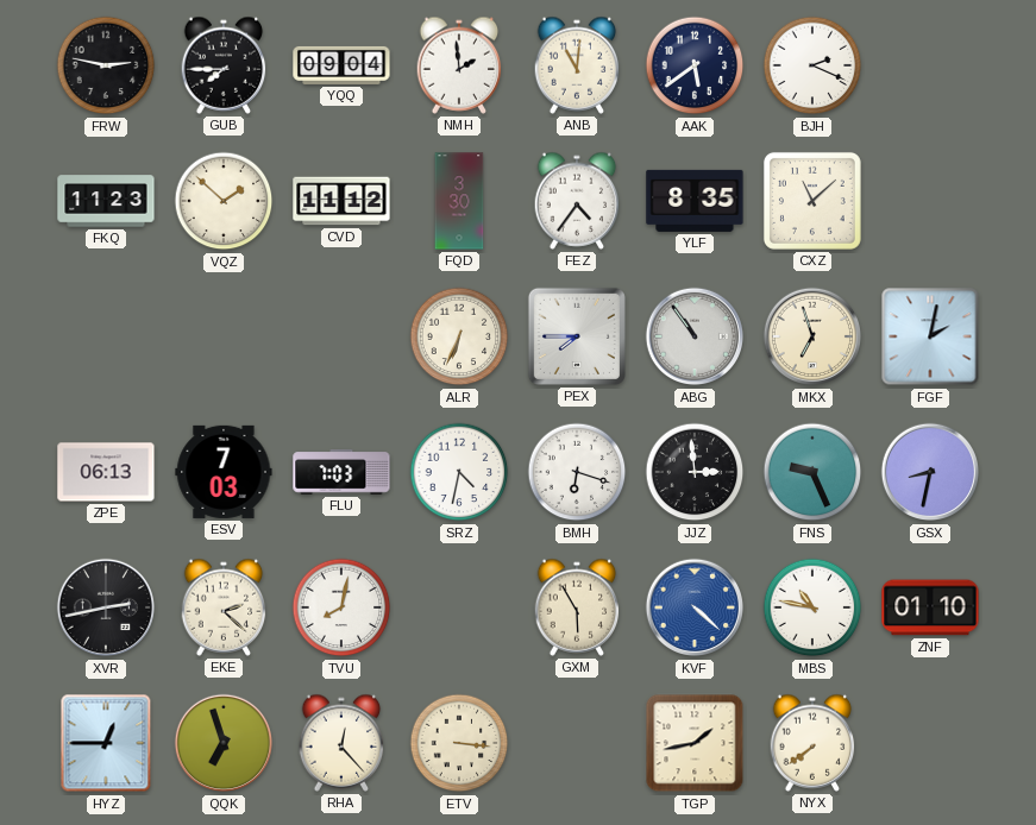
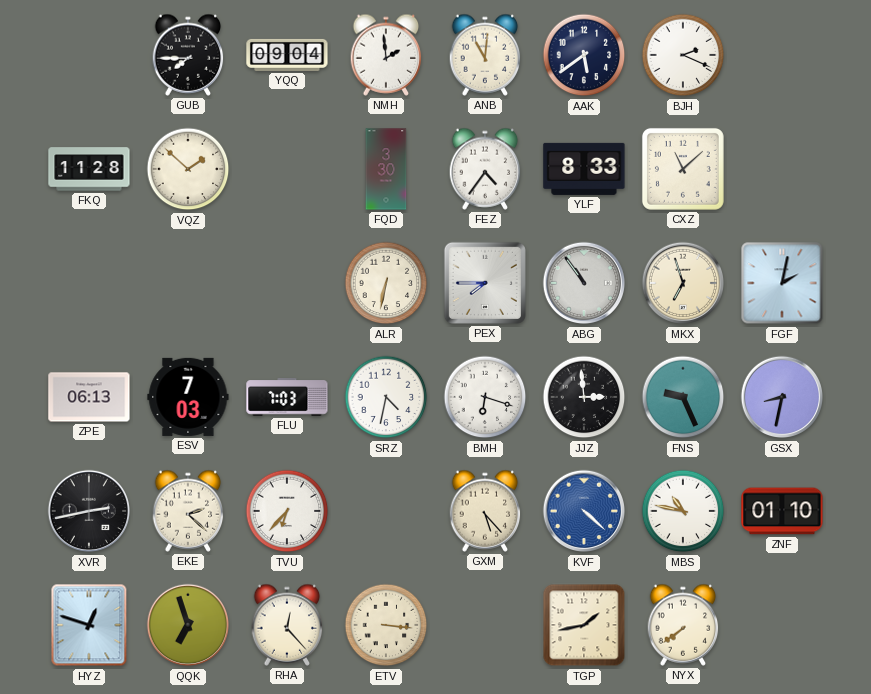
FRW: 2:47 -> none
FKQ: 11:23 -> 11:28
CVD: 11:12 -> none
YLF: 8:35 -> 8:33
ALR: 6:34 -> 6:32
TVU: 8:02 -> 6:37
GXM: 5:55 -> 5:23
HYZ: 12:45 -> 12:48
